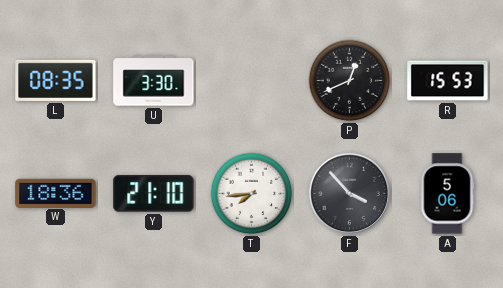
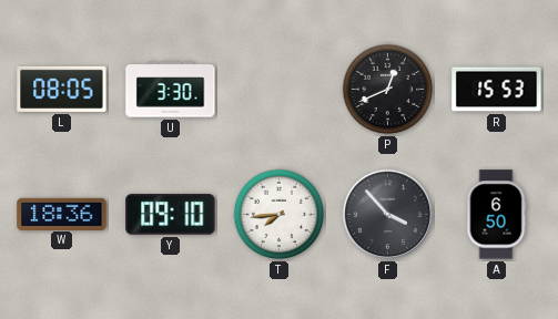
L: 08:35 -> 08:05
Y: 21:10 -> 09:10
A: 5:06 -> 6:50
